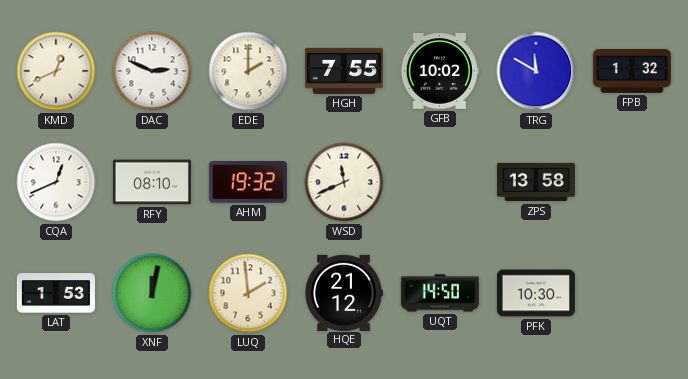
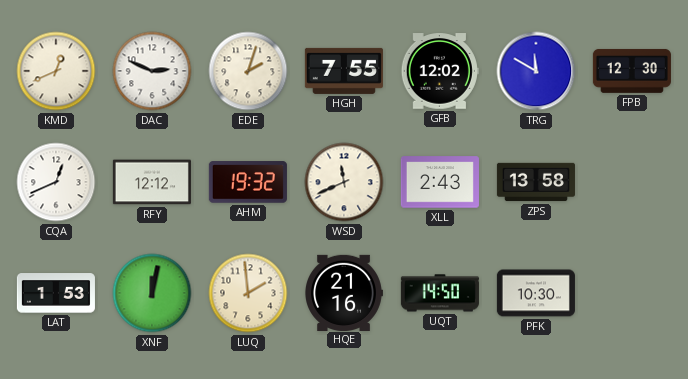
EDE: 2:00 -> 2:03
GFB: 10:02 -> 12:02
FPB: 1:32 -> 12:30
RFY: 08:10 -> 12:12
XLL: none -> 2:43
HQE: 21:12 -> 21:16
